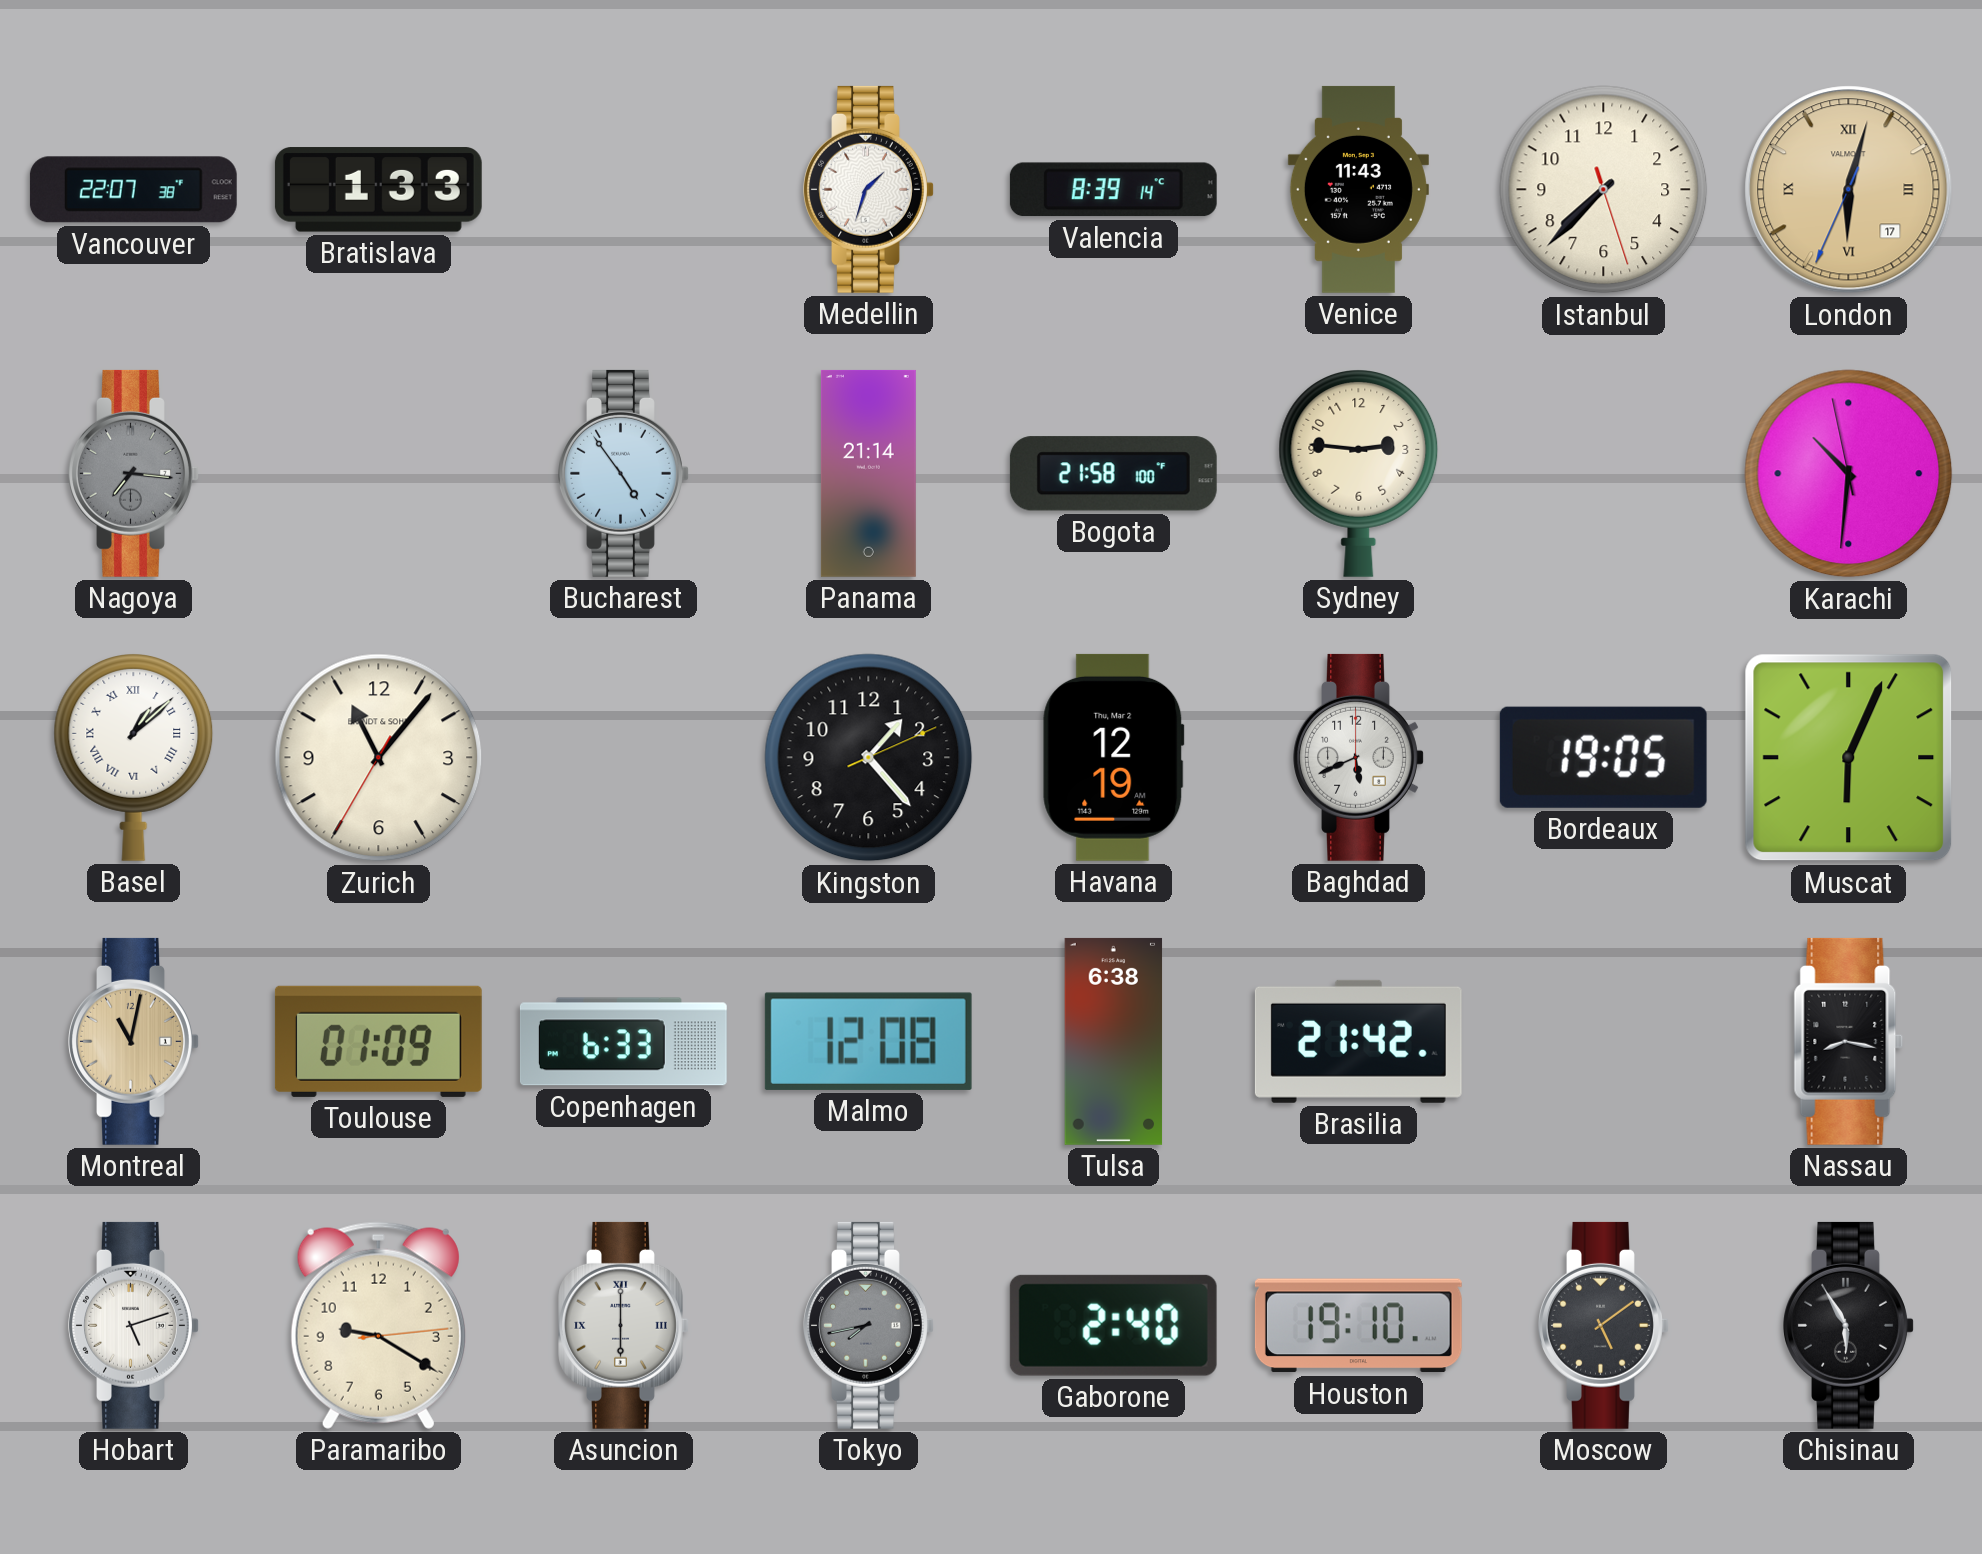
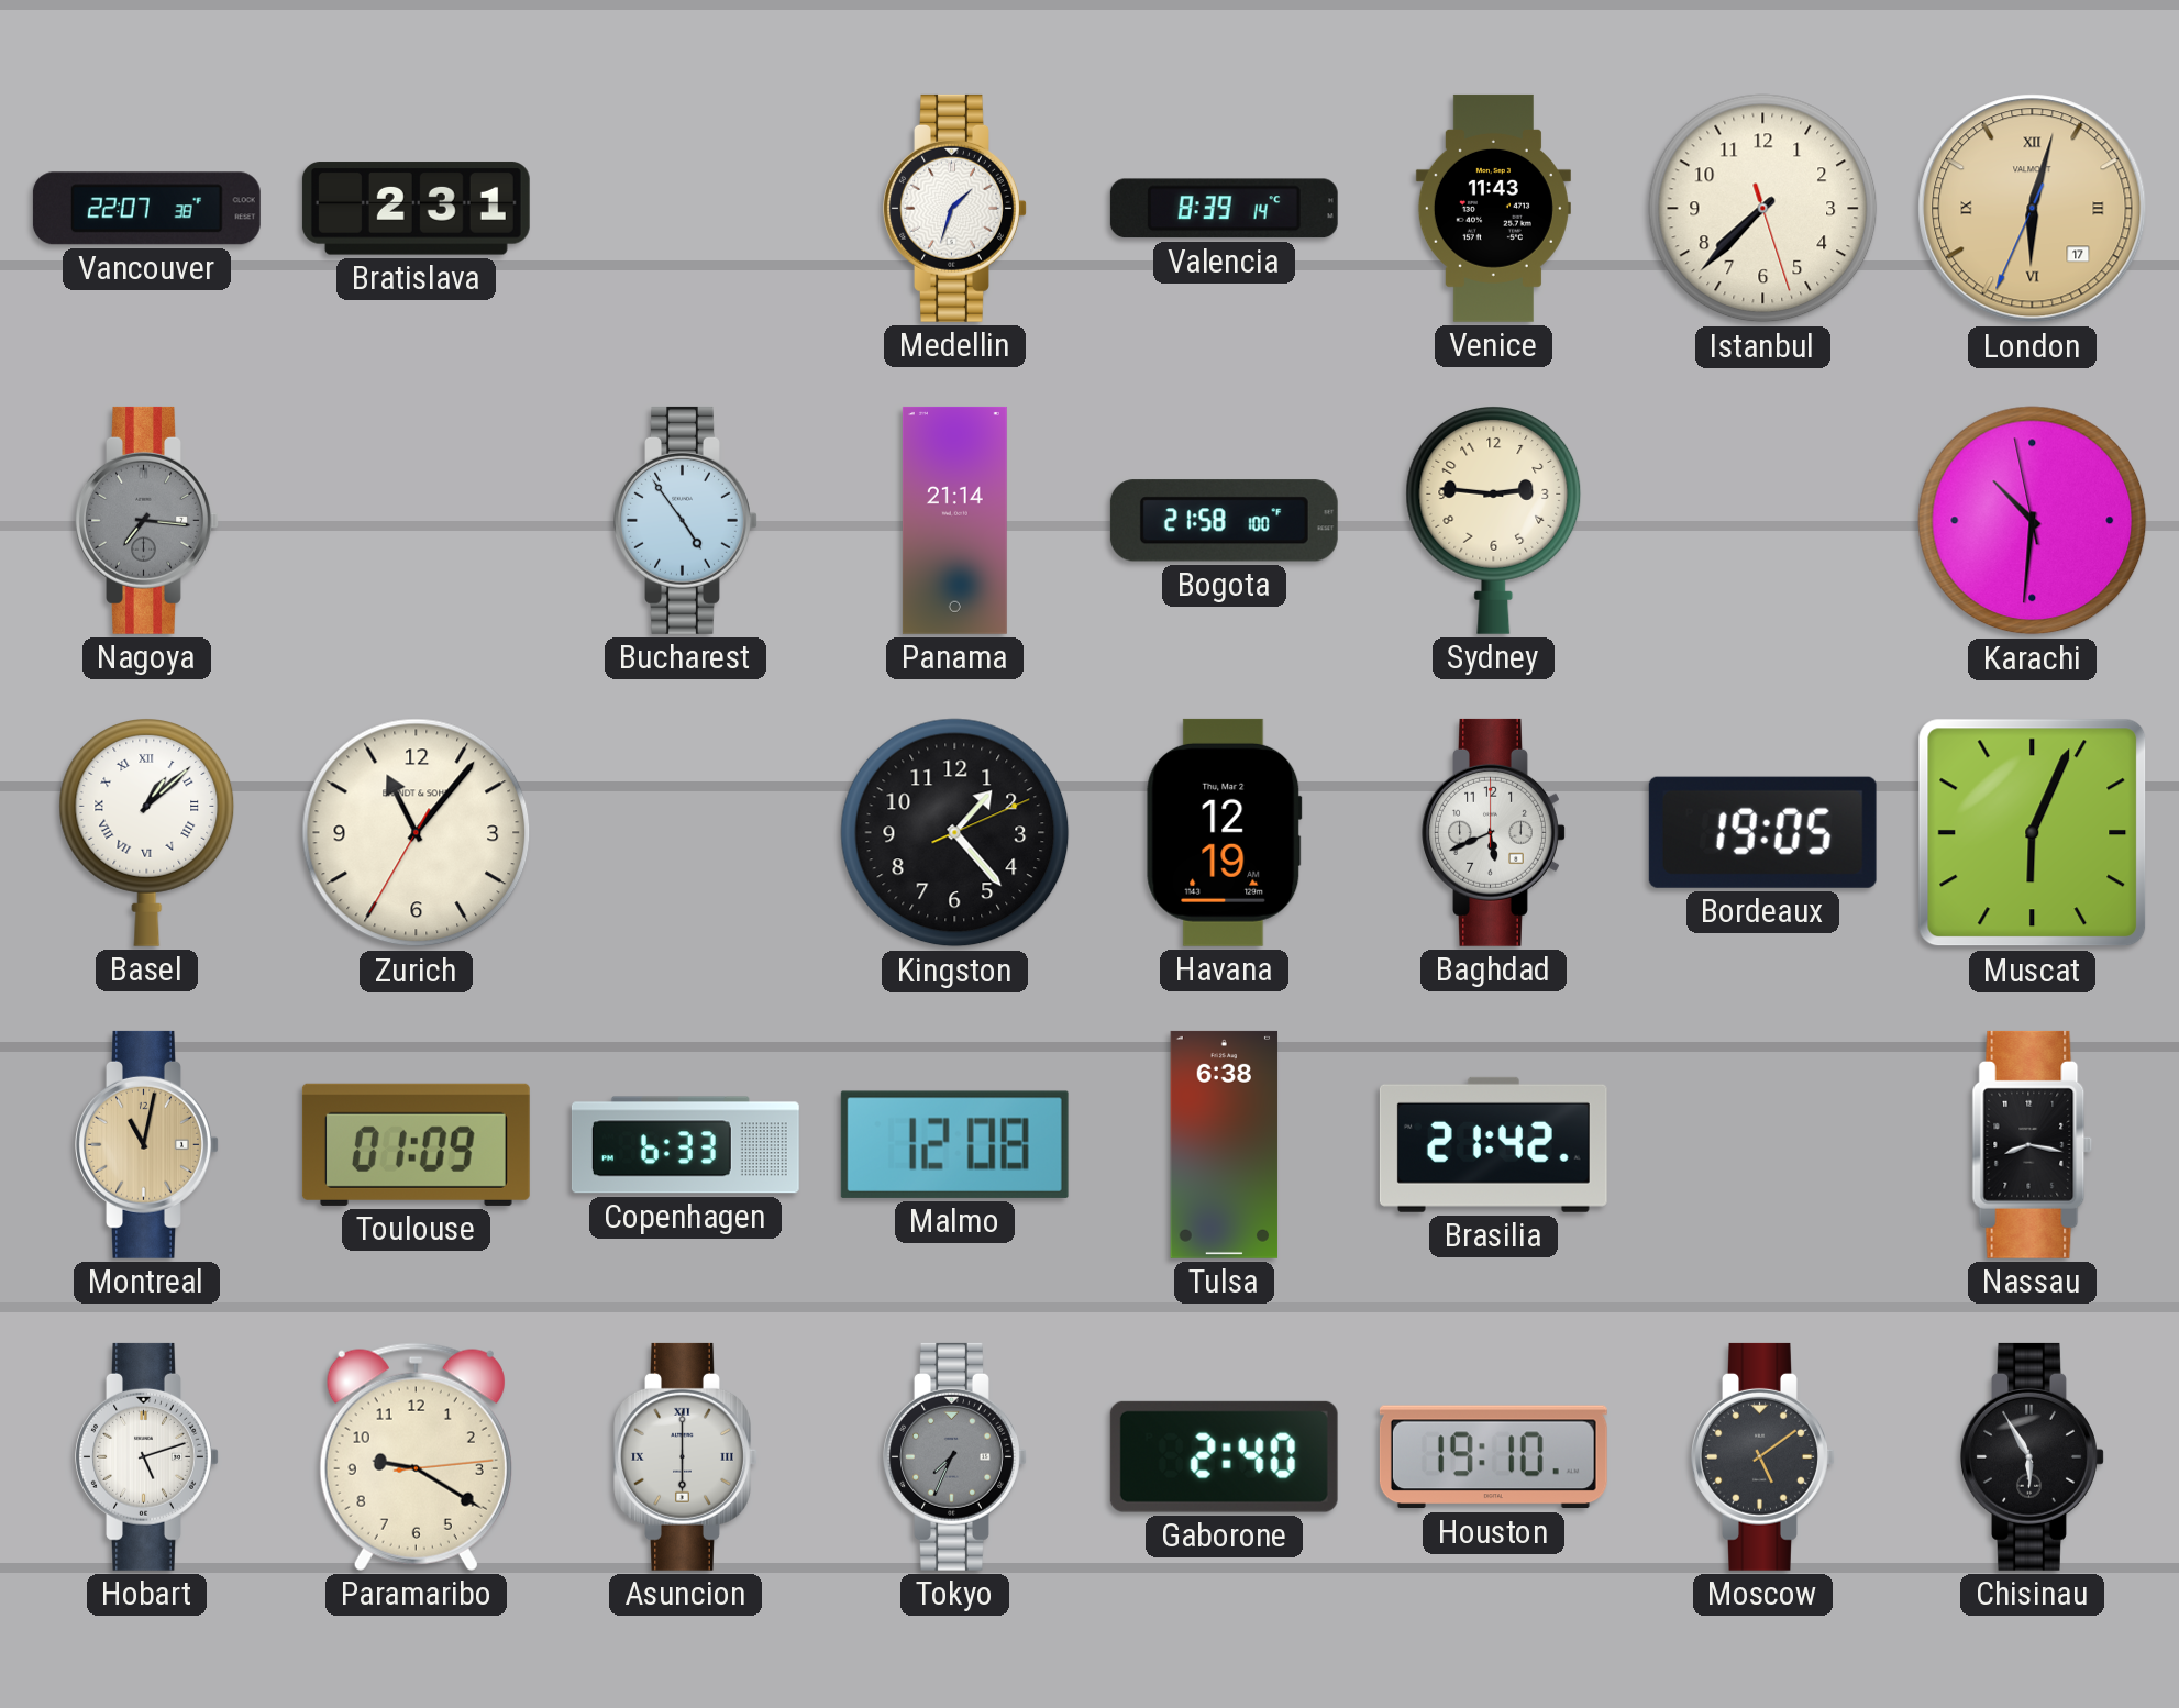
Bratislava: 1:33 -> 2:31
Tokyo: 7:43 -> 7:34
